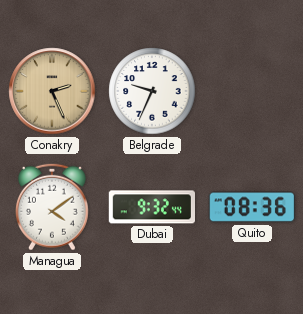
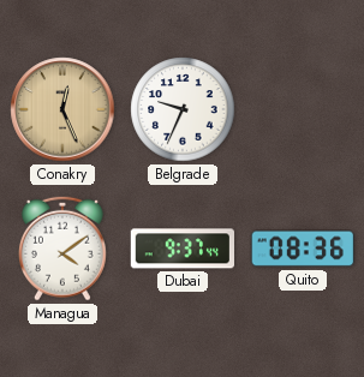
Conakry: 2:26 -> 12:26
Dubai: 9:32 -> 9:37
